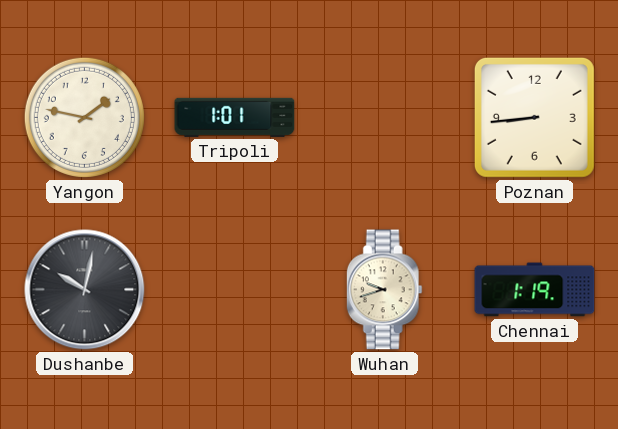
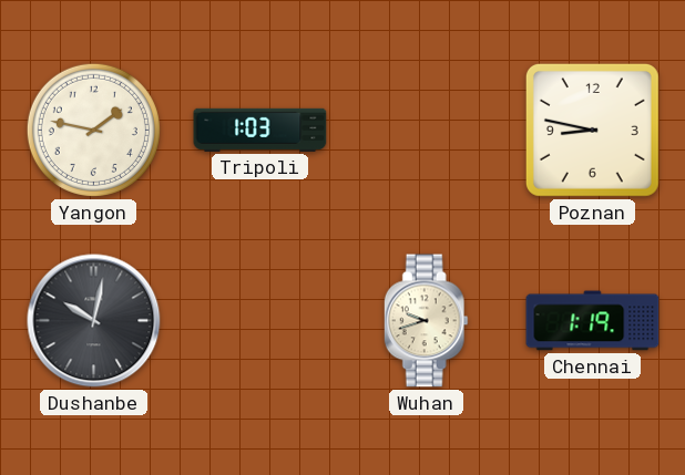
Tripoli: 1:01 -> 1:03
Poznan: 8:44 -> 8:47
